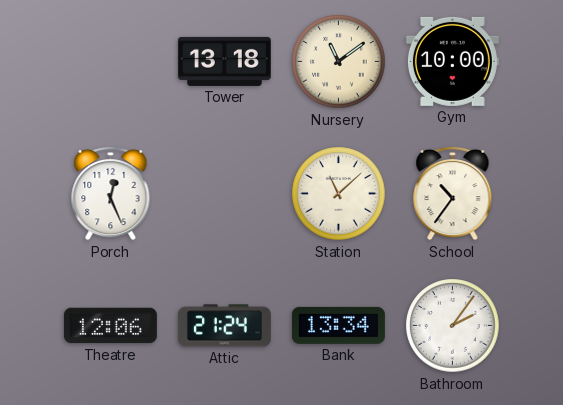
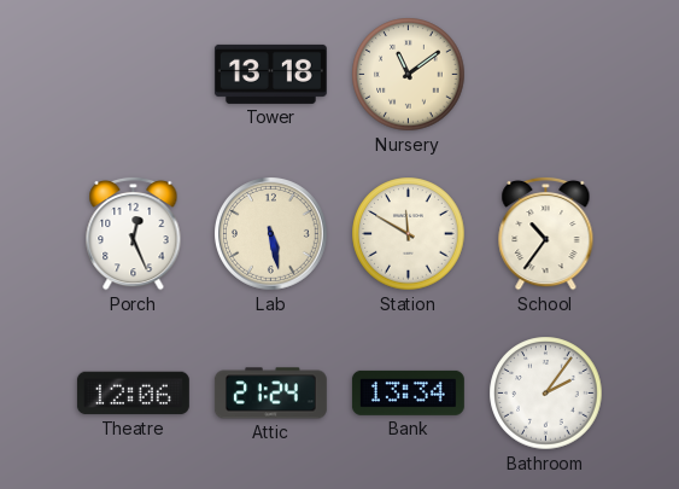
Gym: 10:00 -> none
Lab: none -> 5:28
Station: 11:08 -> 11:50
